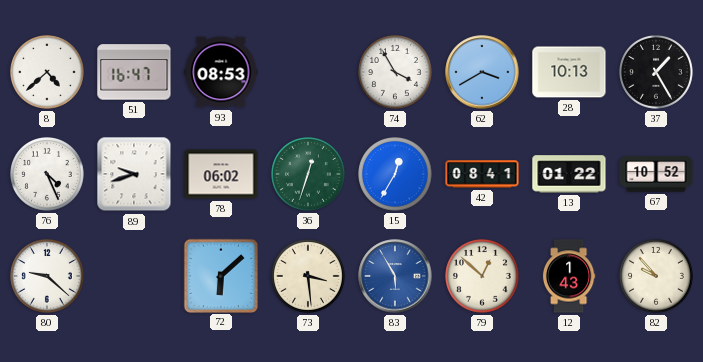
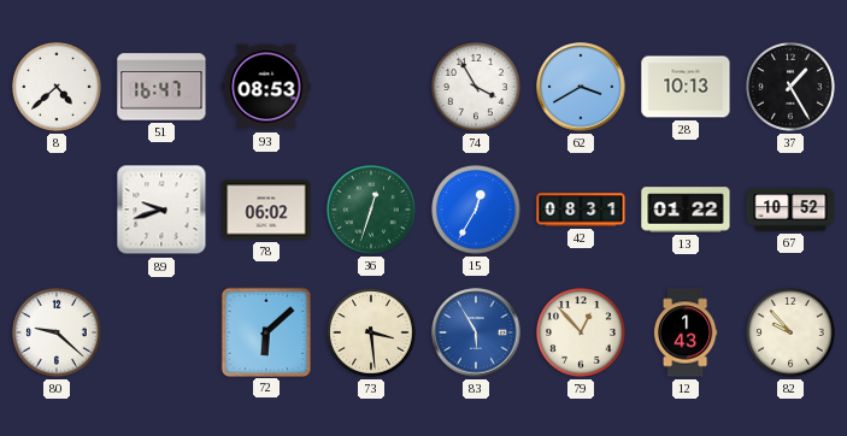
76: 4:26 -> none
42: 08:41 -> 08:31
79: 12:52 -> 12:53
